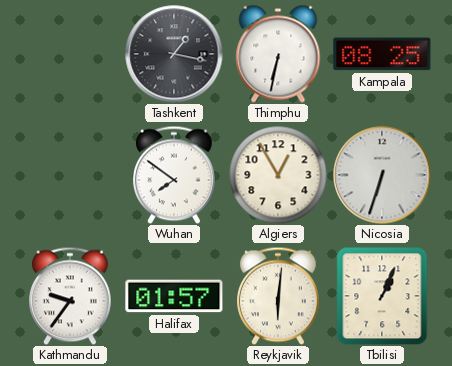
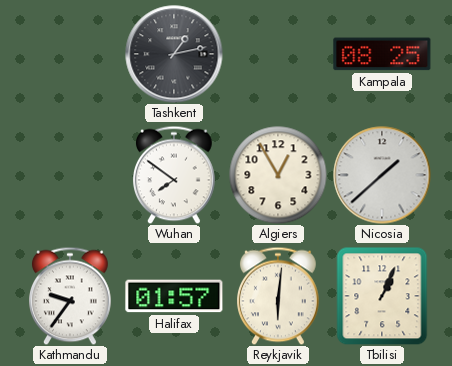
Tashkent: 1:17 -> 1:13
Thimphu: 6:32 -> none
Nicosia: 6:33 -> 1:38
